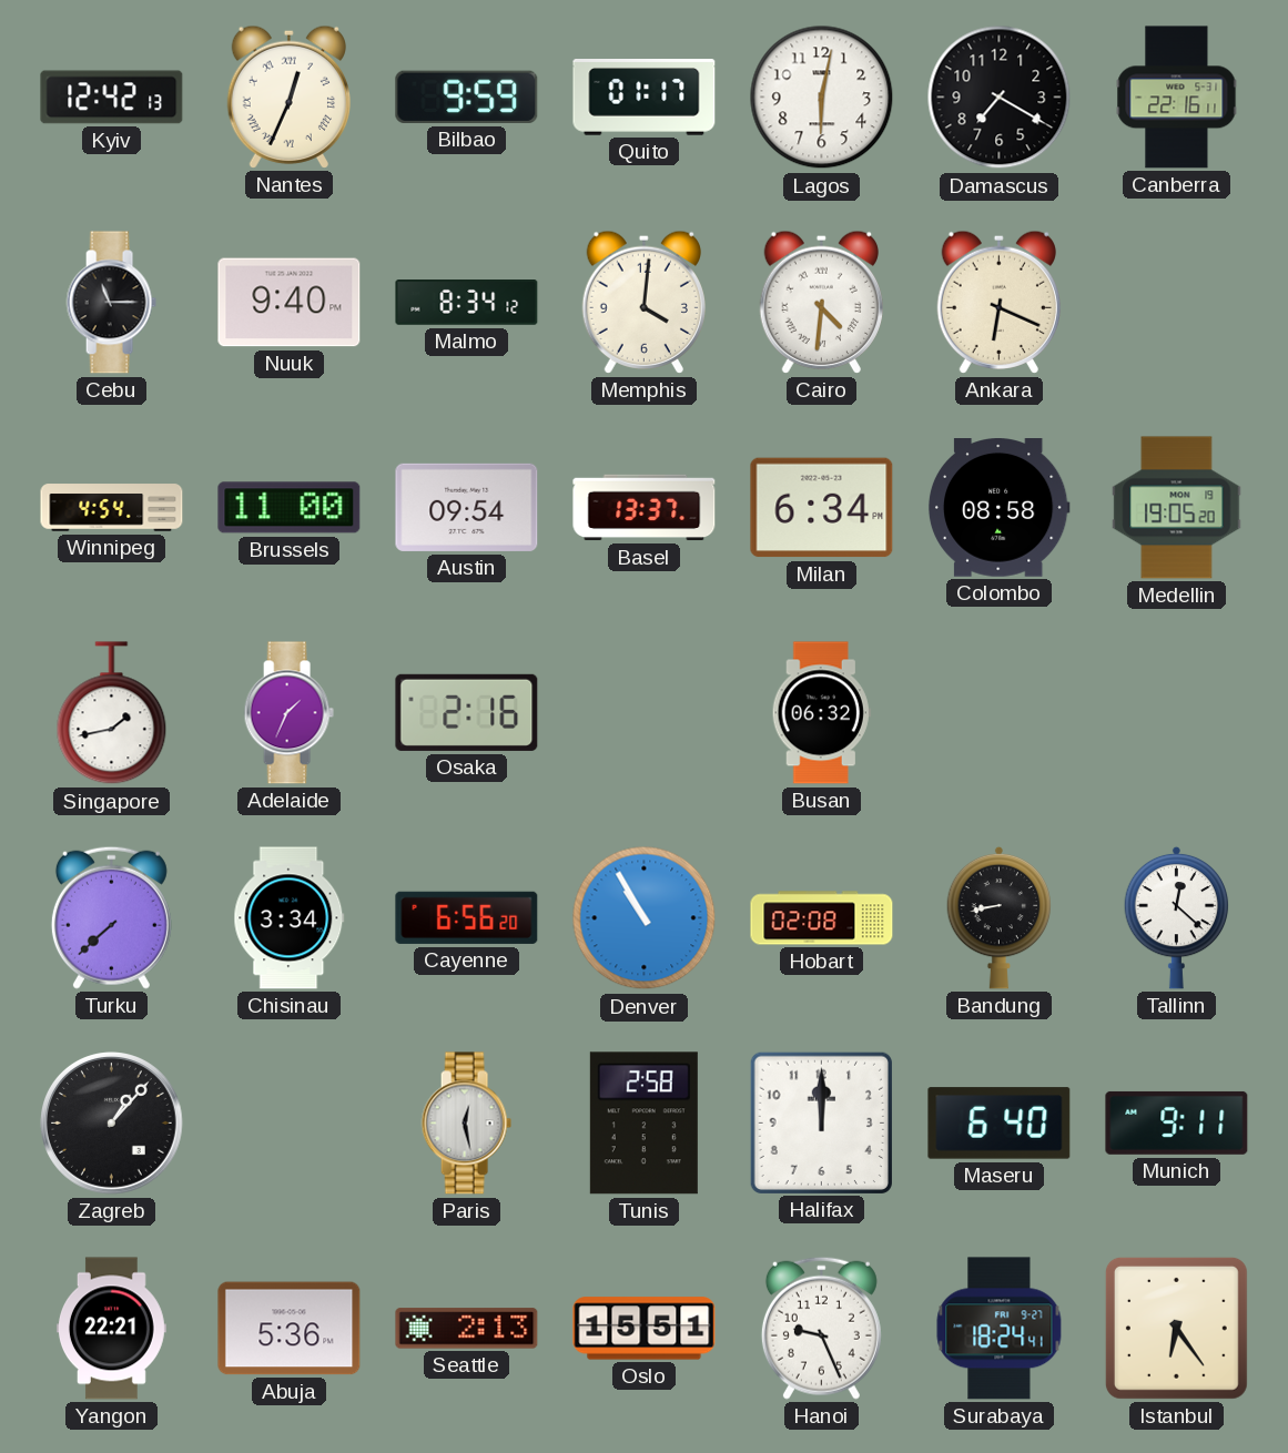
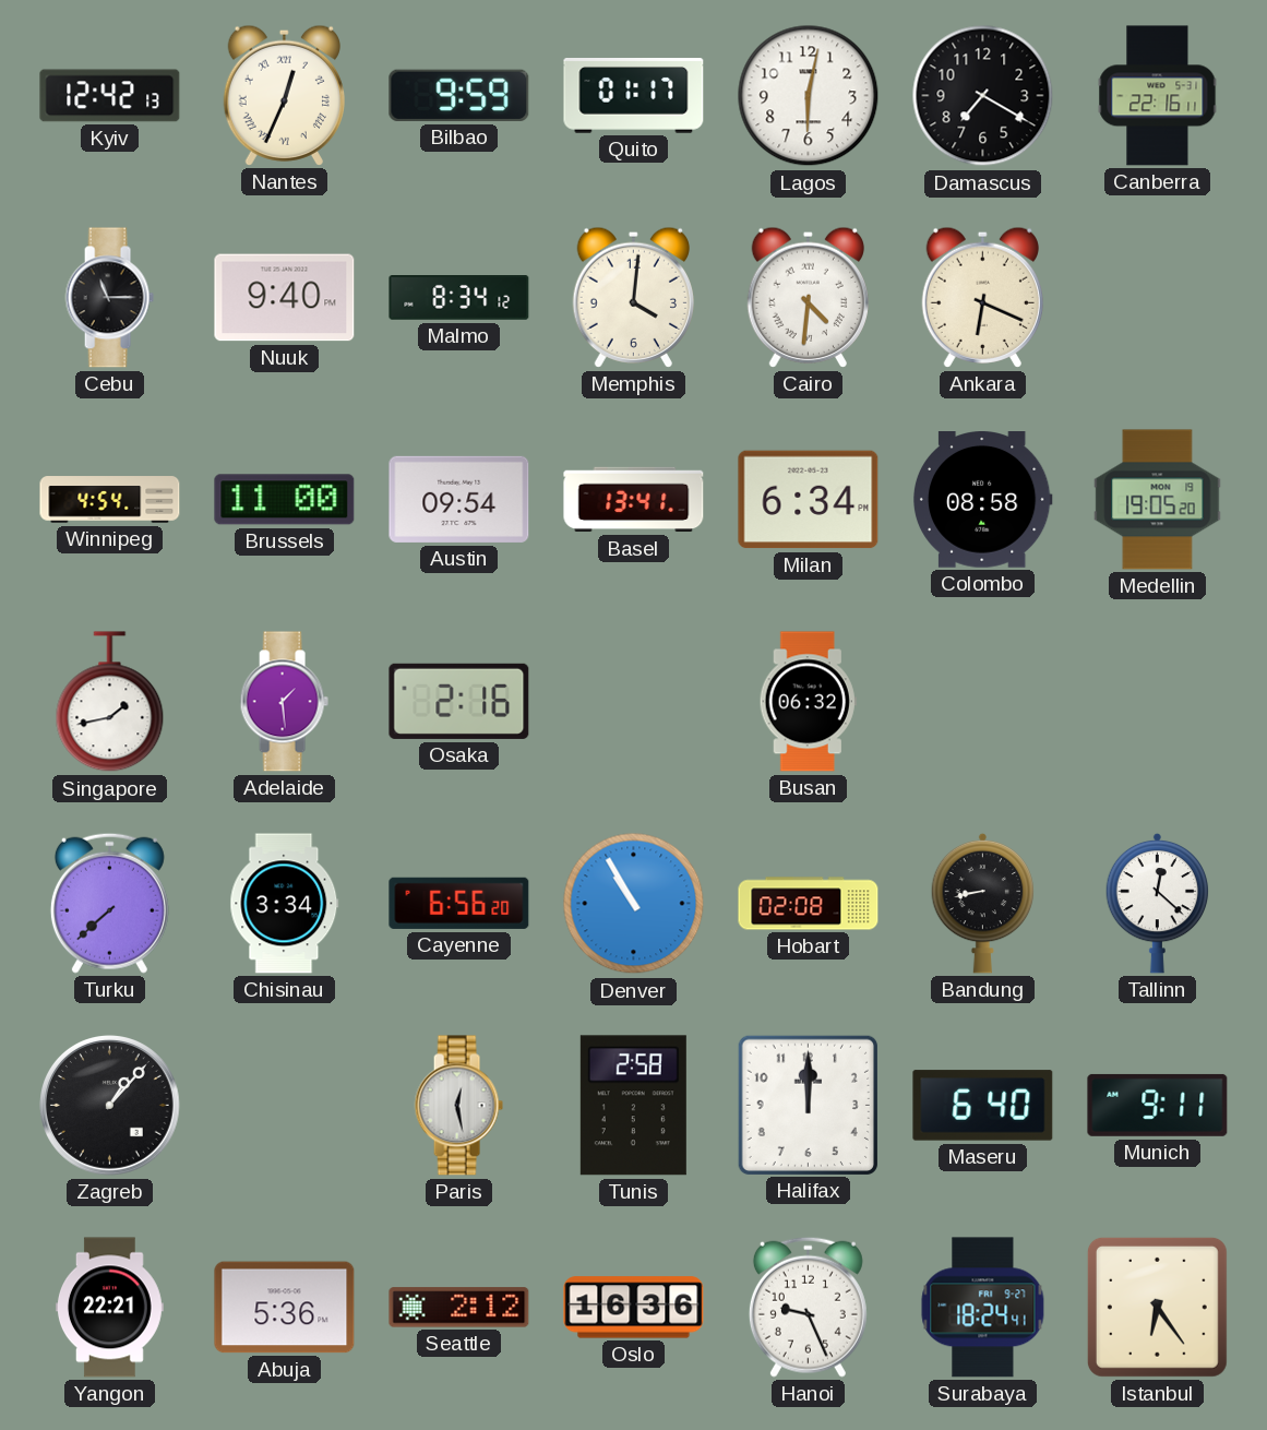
Basel: 13:37 -> 13:41
Adelaide: 1:34 -> 1:29
Seattle: 2:13 -> 2:12
Oslo: 15:51 -> 16:36
